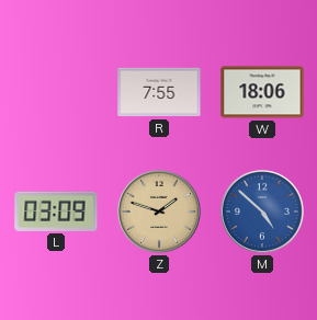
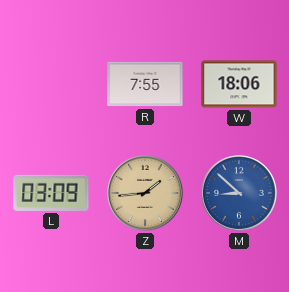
Z: 1:48 -> 1:44
M: 4:52 -> 8:52
